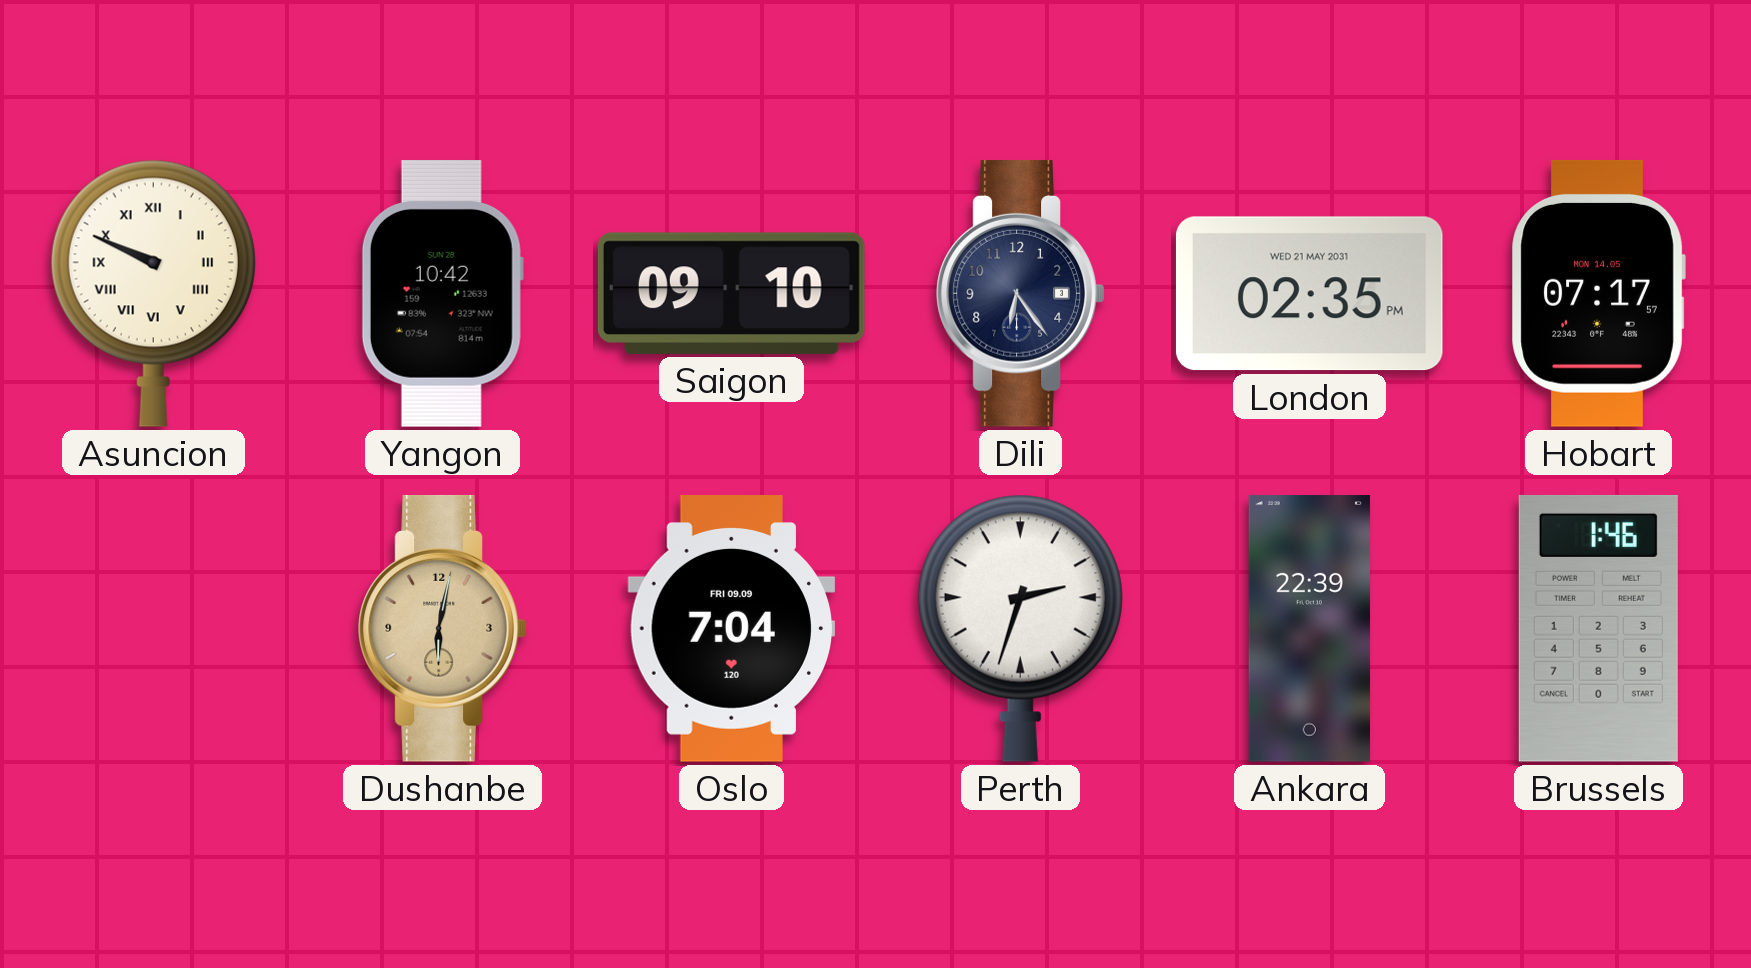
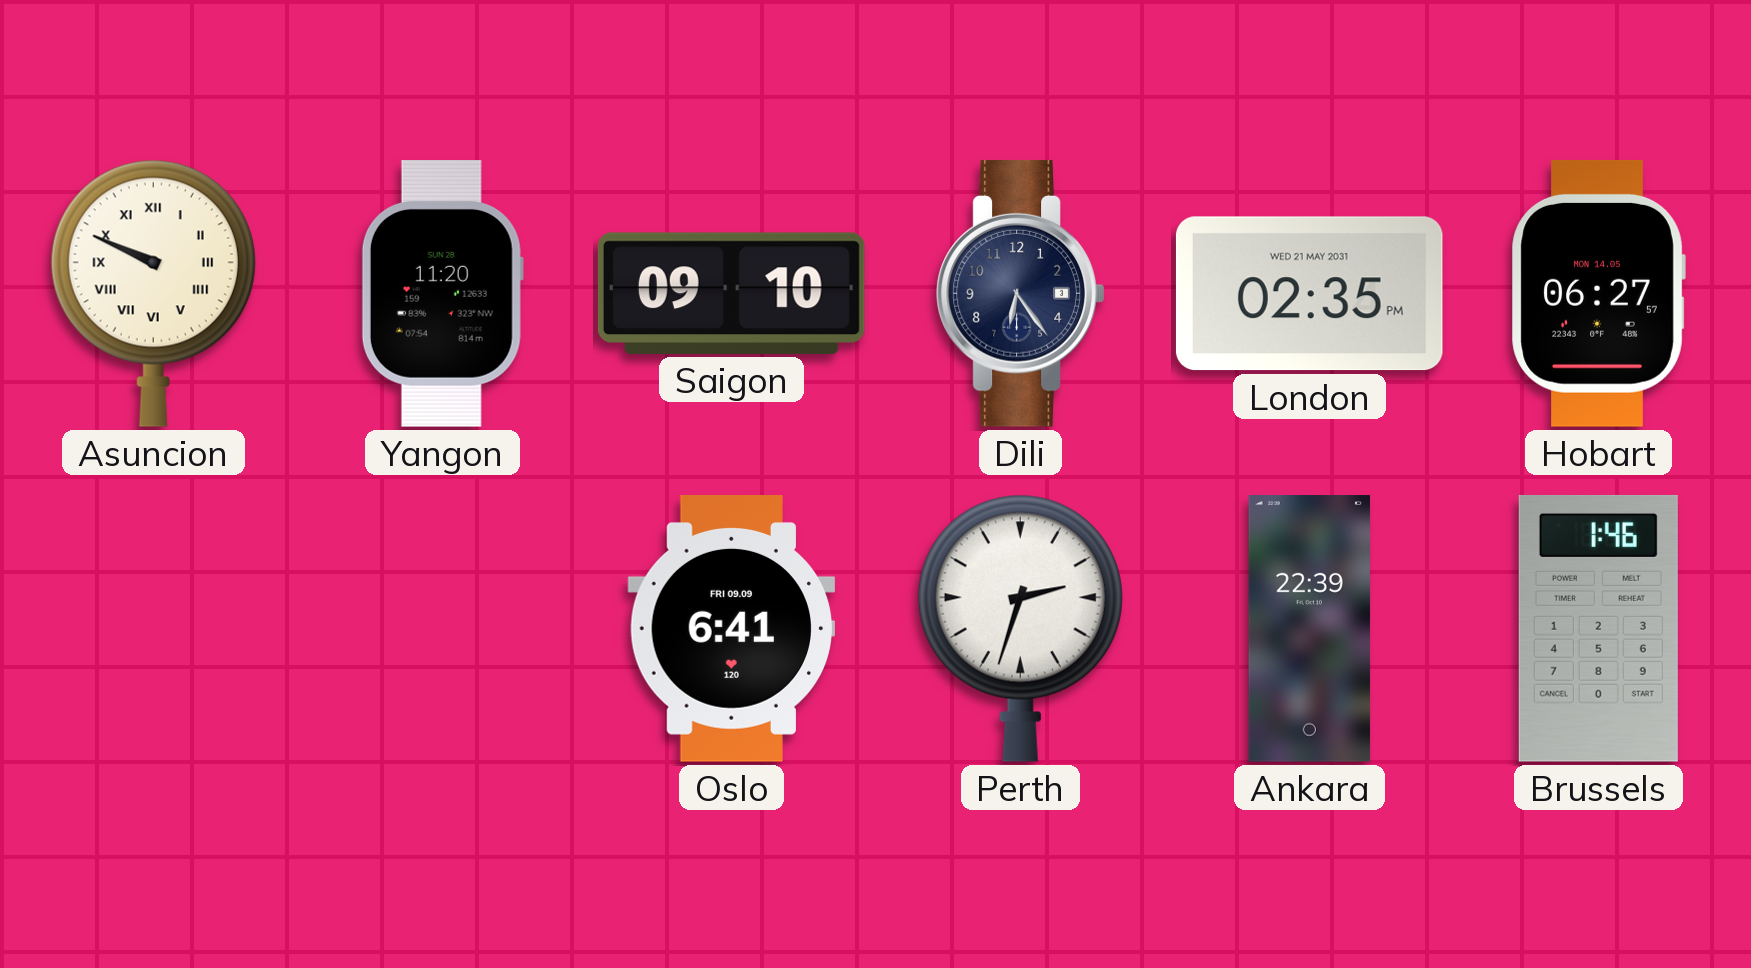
Yangon: 10:42 -> 11:20
Hobart: 07:17 -> 06:27
Dushanbe: 6:02 -> none
Oslo: 7:04 -> 6:41
